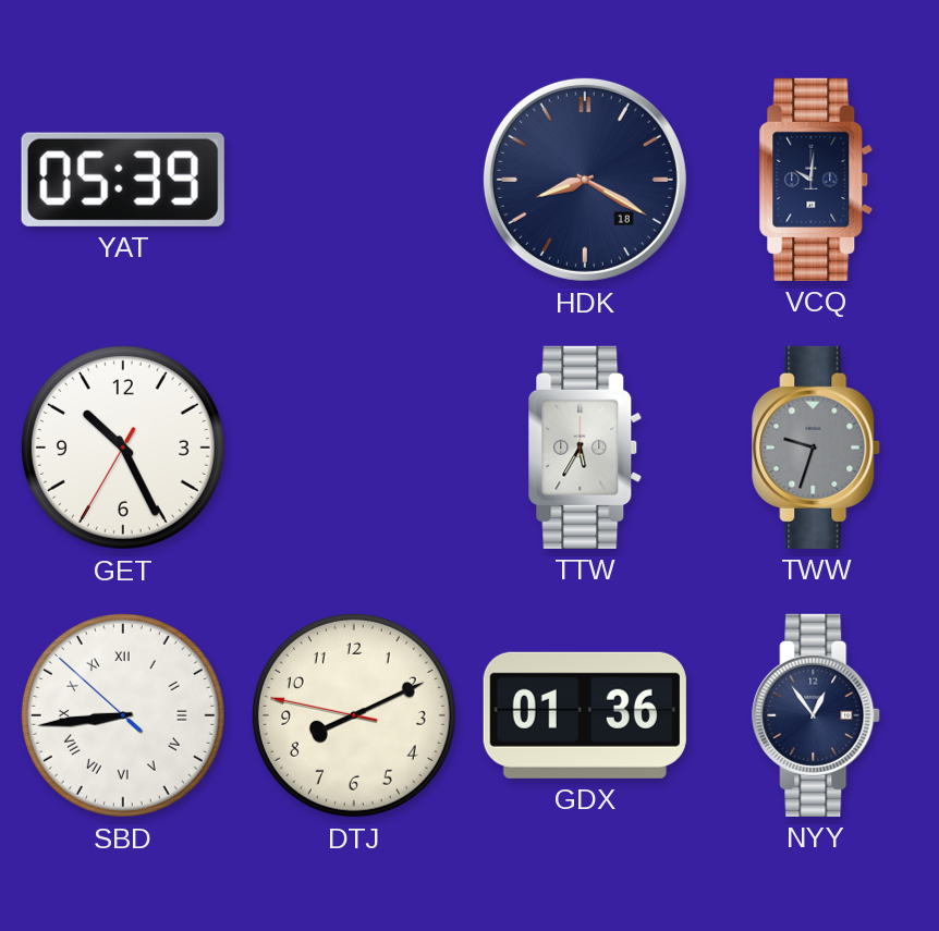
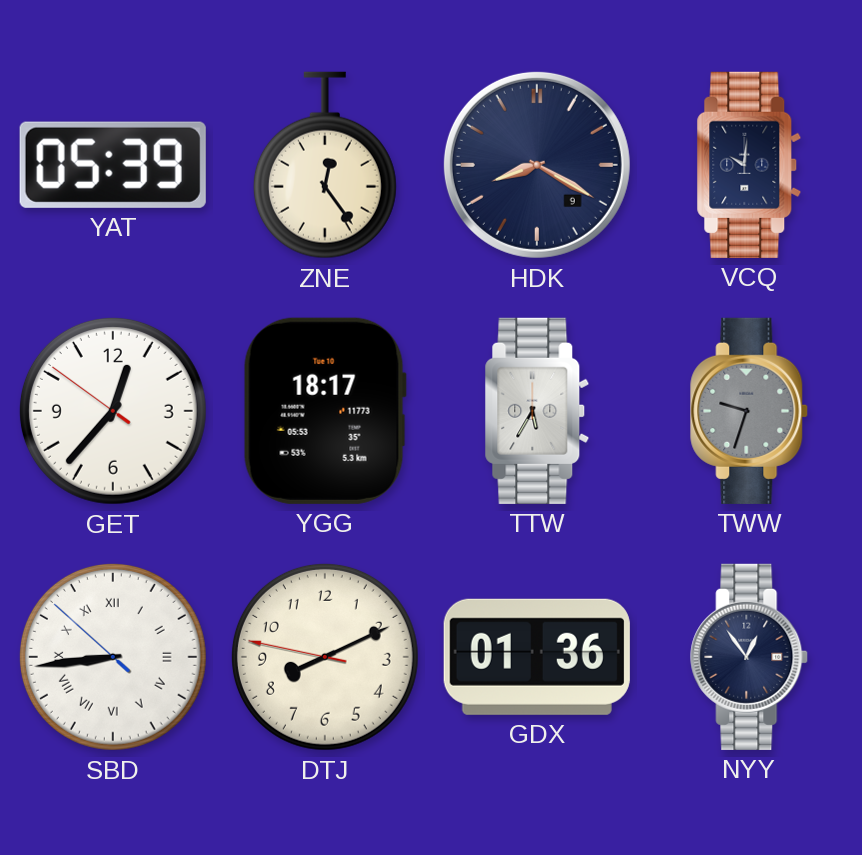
ZNE: none -> 12:24
HDK date: 18 -> 9
GET: 10:25 -> 12:36
YGG: none -> 18:17
